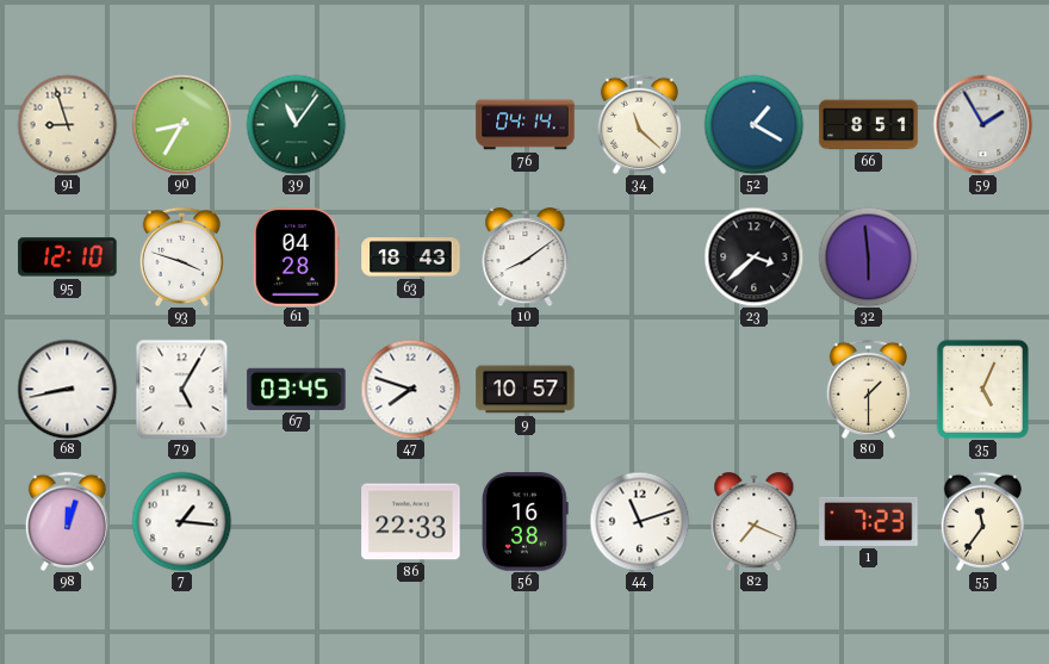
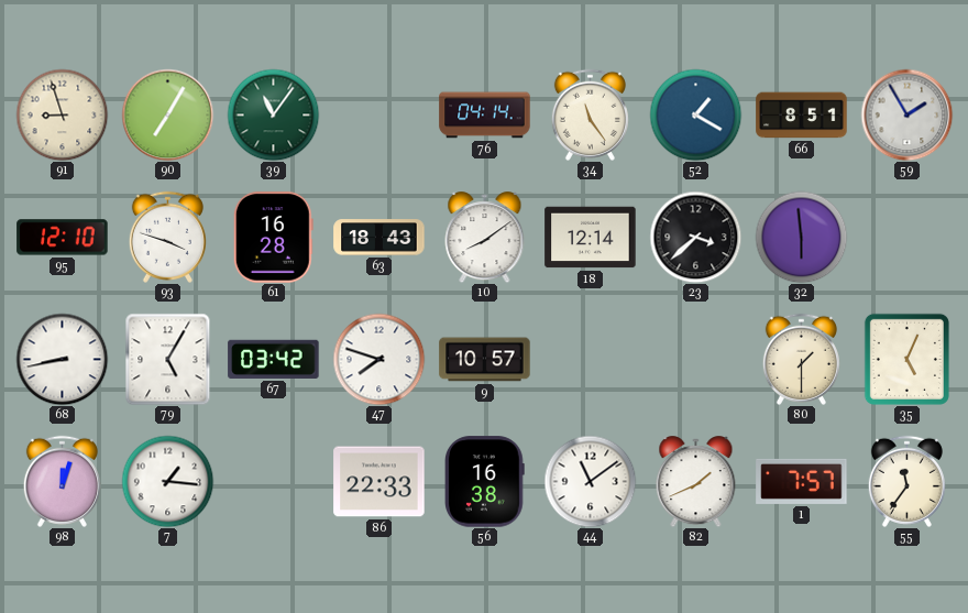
90: 8:35 -> 7:05
34: 11:22 -> 11:24
61: 04:28 -> 16:28
18: none -> 12:14
67: 03:45 -> 03:42
44: 11:12 -> 11:09
82: 7:19 -> 1:41
1: 7:23 -> 7:57
